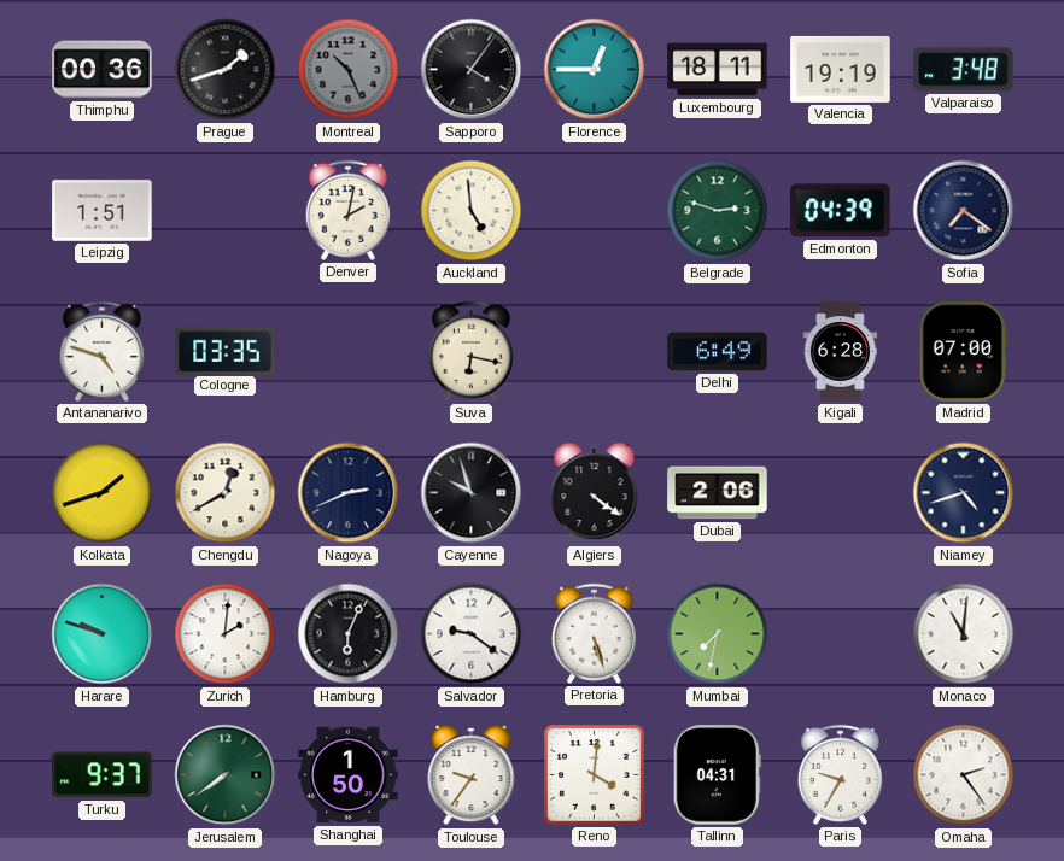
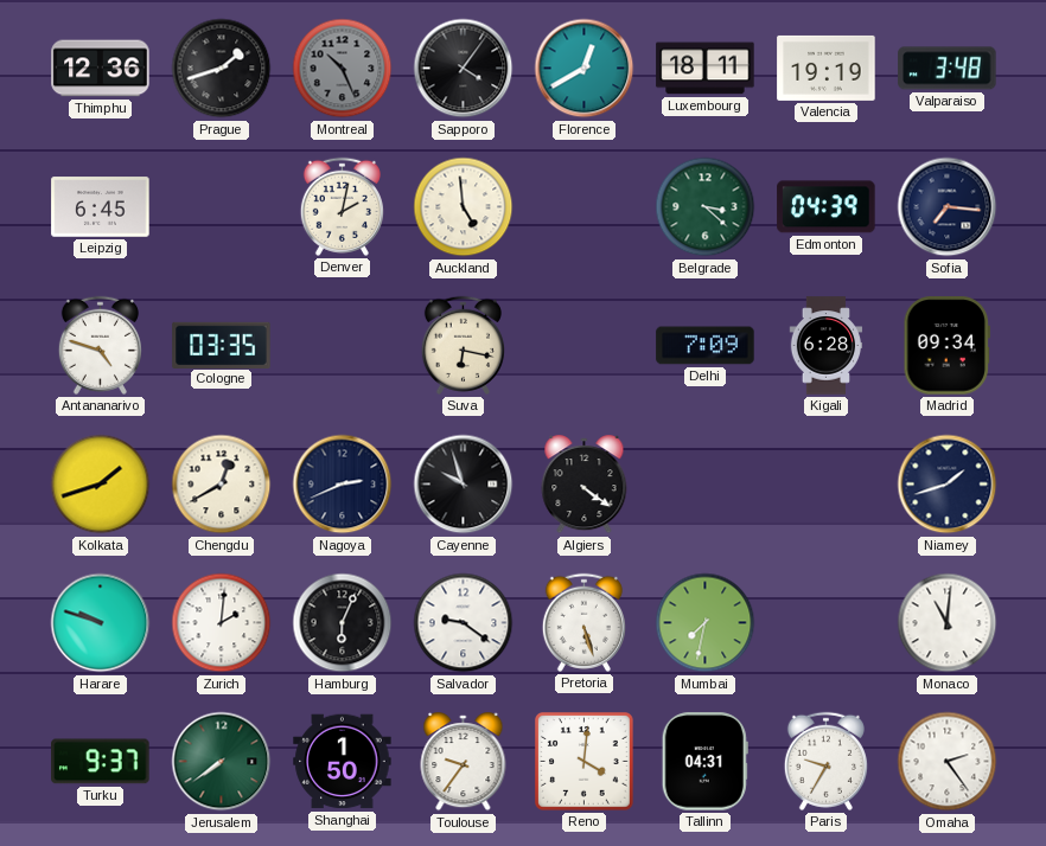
Thimphu: 00:36 -> 12:36
Florence: 12:45 -> 12:40
Leipzig: 1:51 -> 6:45
Belgrade: 2:48 -> 3:22
Sofia: 7:21 -> 7:16
Delhi: 6:49 -> 7:09
Madrid: 07:00 -> 09:34
Dubai: 2:06 -> none
Niamey: 4:42 -> 1:42
